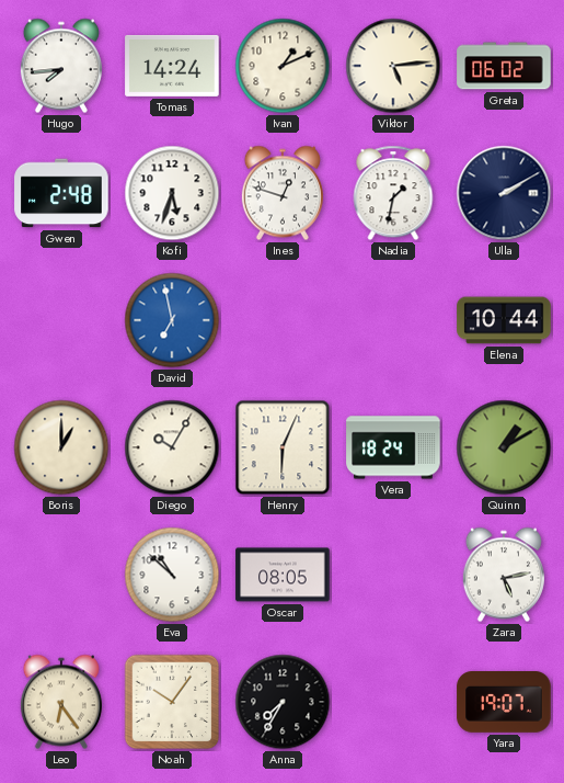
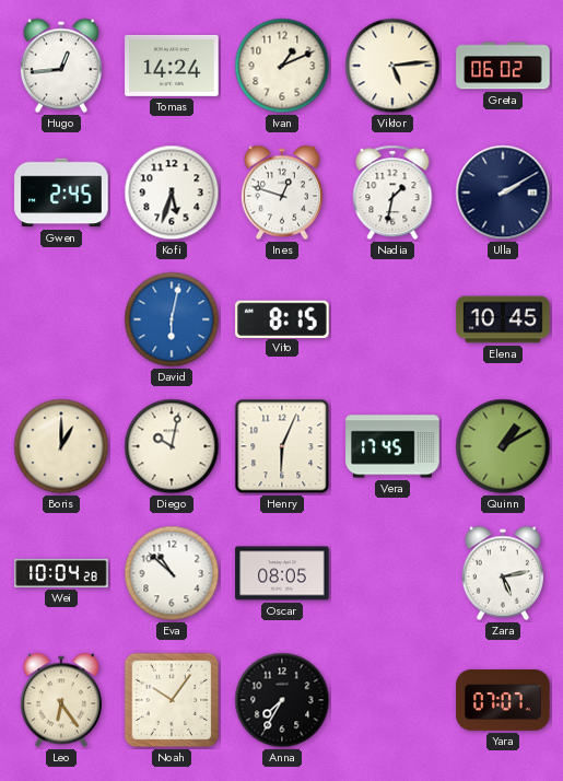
Hugo: 7:44 -> 12:44
Gwen: 2:48 -> 2:45
David: 6:58 -> 6:02
Vito: none -> 8:15
Elena: 10:44 -> 10:45
Diego: 10:05 -> 10:02
Vera: 18:24 -> 17:45
Wei: none -> 10:04
Yara: 19:07 -> 07:07
